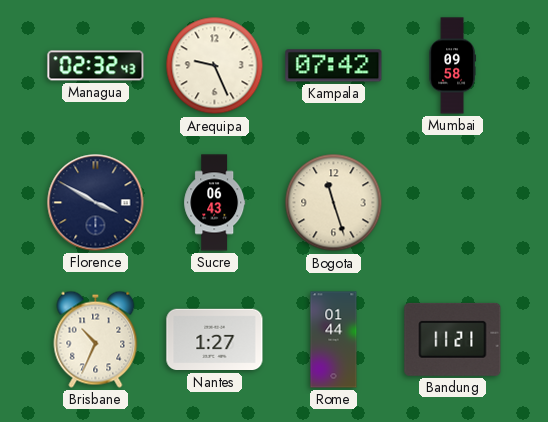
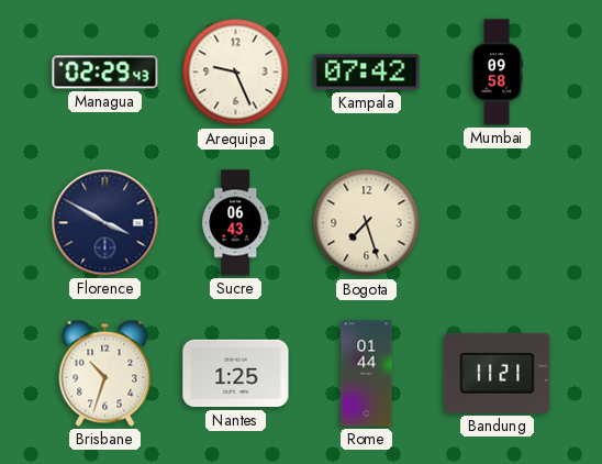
Managua: 02:32 -> 02:29
Bogota: 11:27 -> 7:27
Brisbane: 10:34 -> 10:33
Nantes: 1:27 -> 1:25
